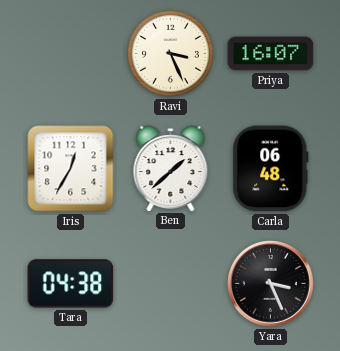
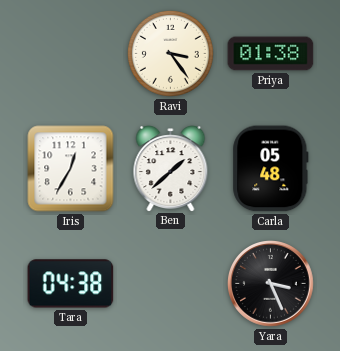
Ravi: 3:26 -> 3:24
Priya: 16:07 -> 01:38
Carla: 06:48 -> 05:48
